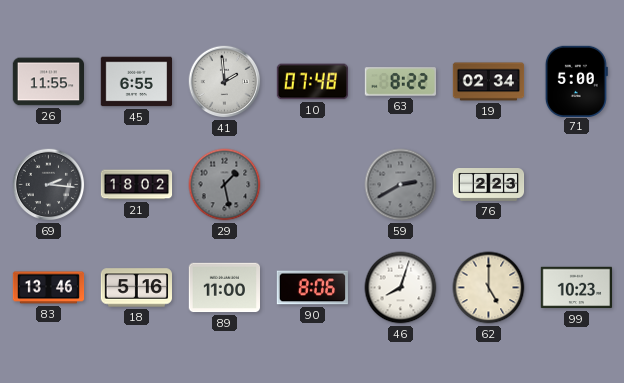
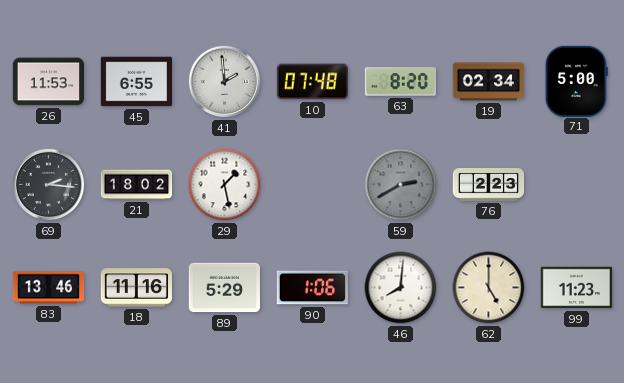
26: 11:55 -> 11:53
63: 8:22 -> 8:20
29 dial: grey -> white
18: 5:16 -> 11:16
89: 11:00 -> 5:29
90: 8:06 -> 1:06
46: 8:03 -> 8:01
99: 10:23 -> 11:23
